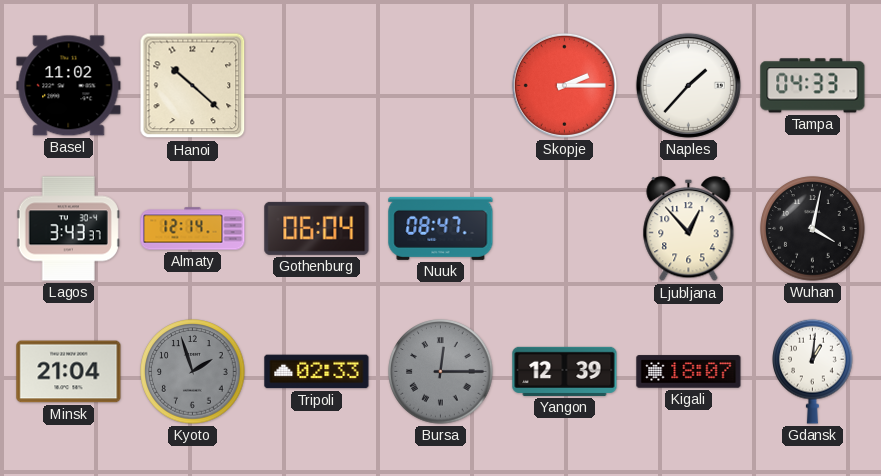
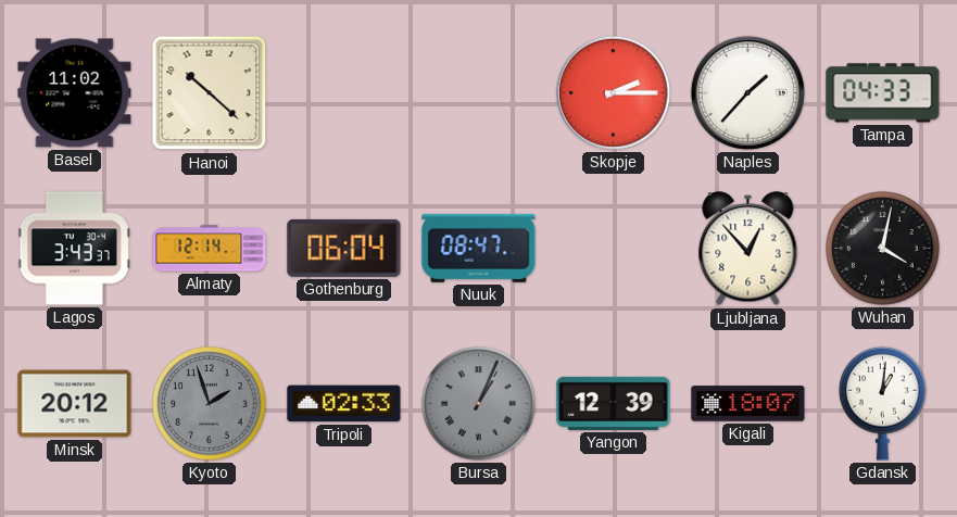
Minsk: 21:04 -> 20:12
Bursa: 12:15 -> 1:04
